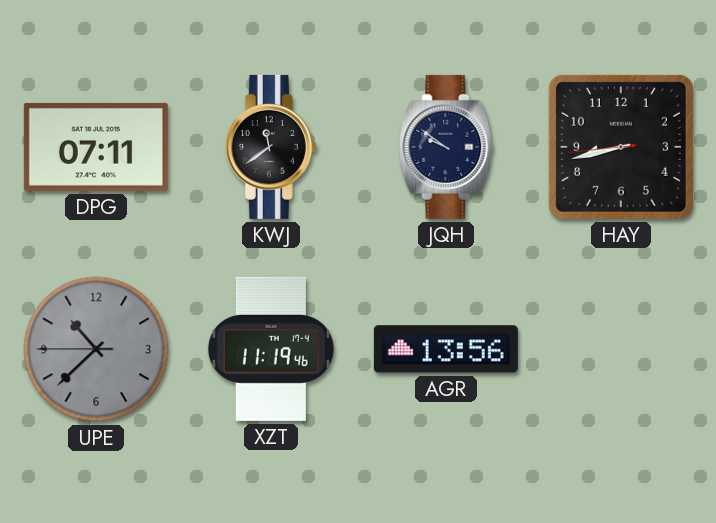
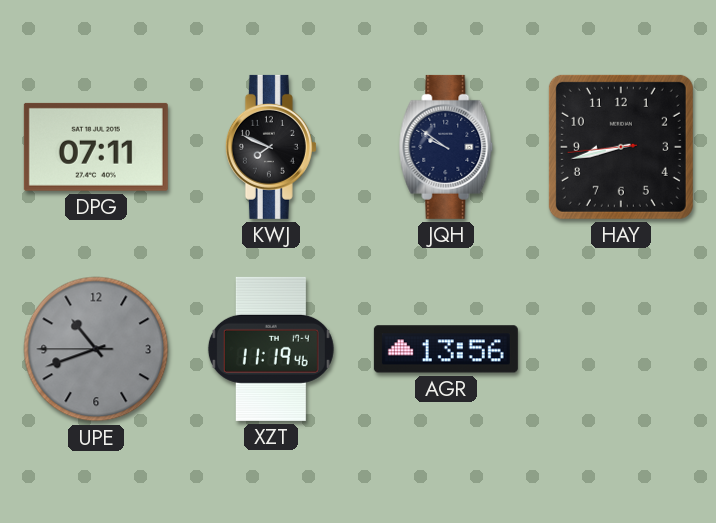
KWJ: 11:39 -> 7:49
UPE: 10:37 -> 10:41
